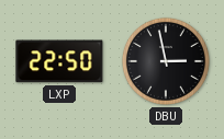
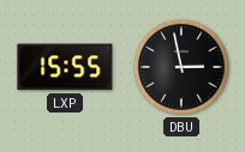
LXP: 22:50 -> 15:55
